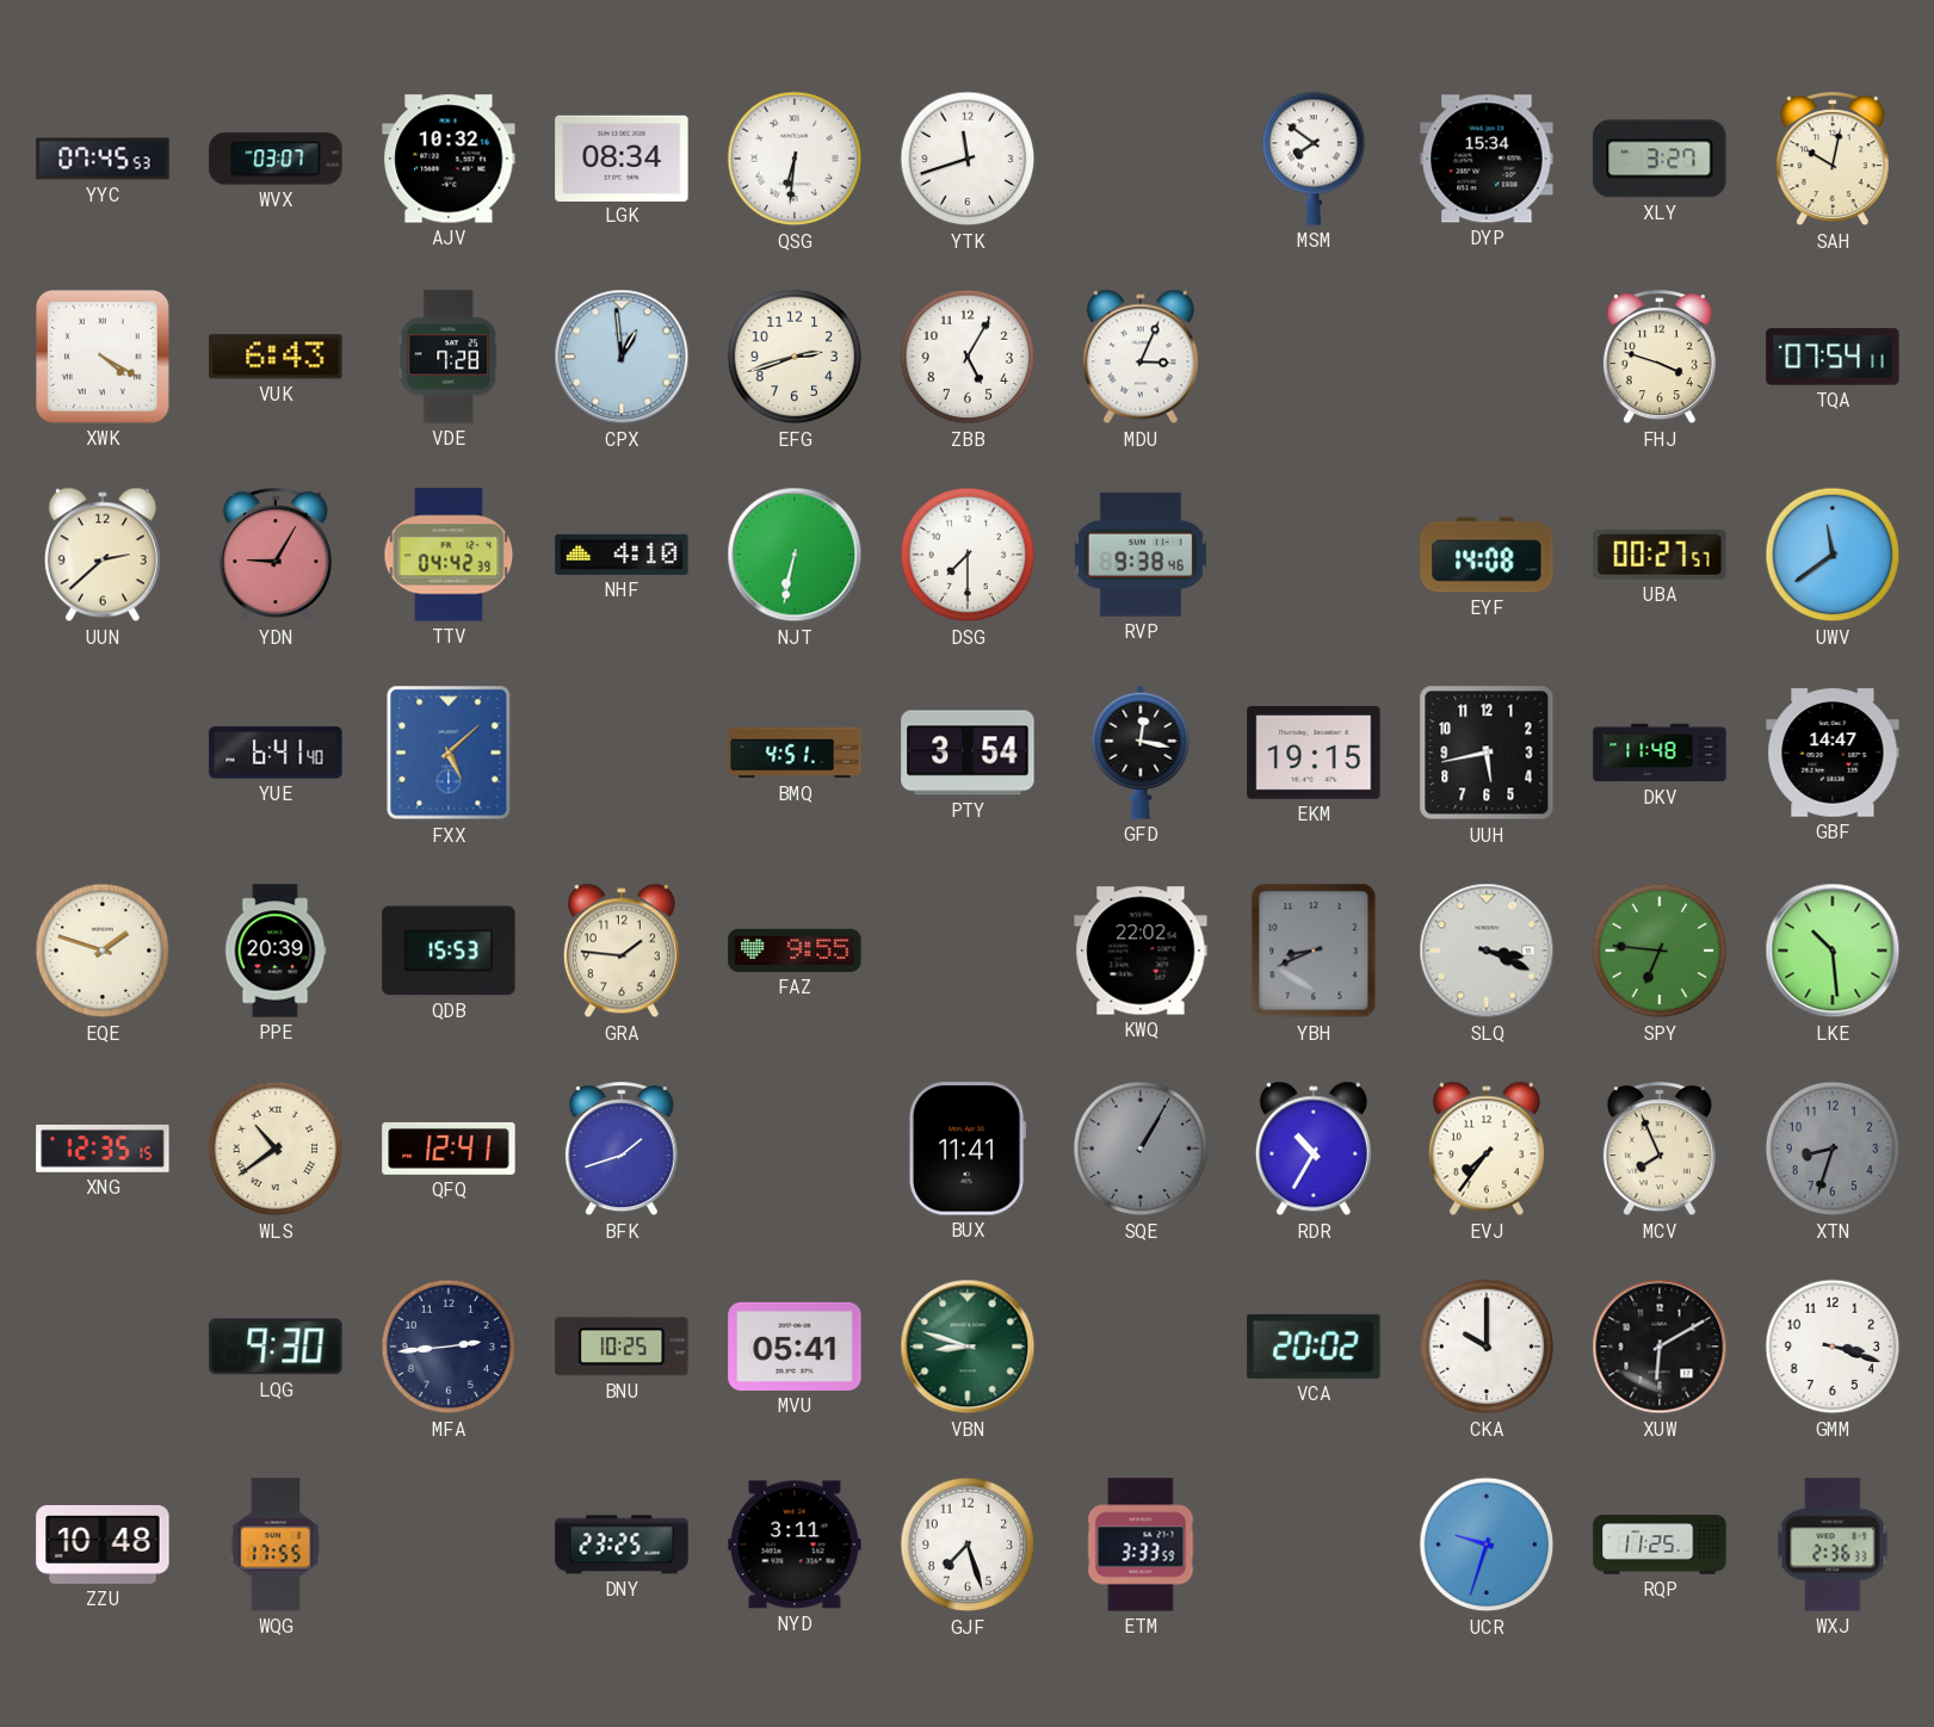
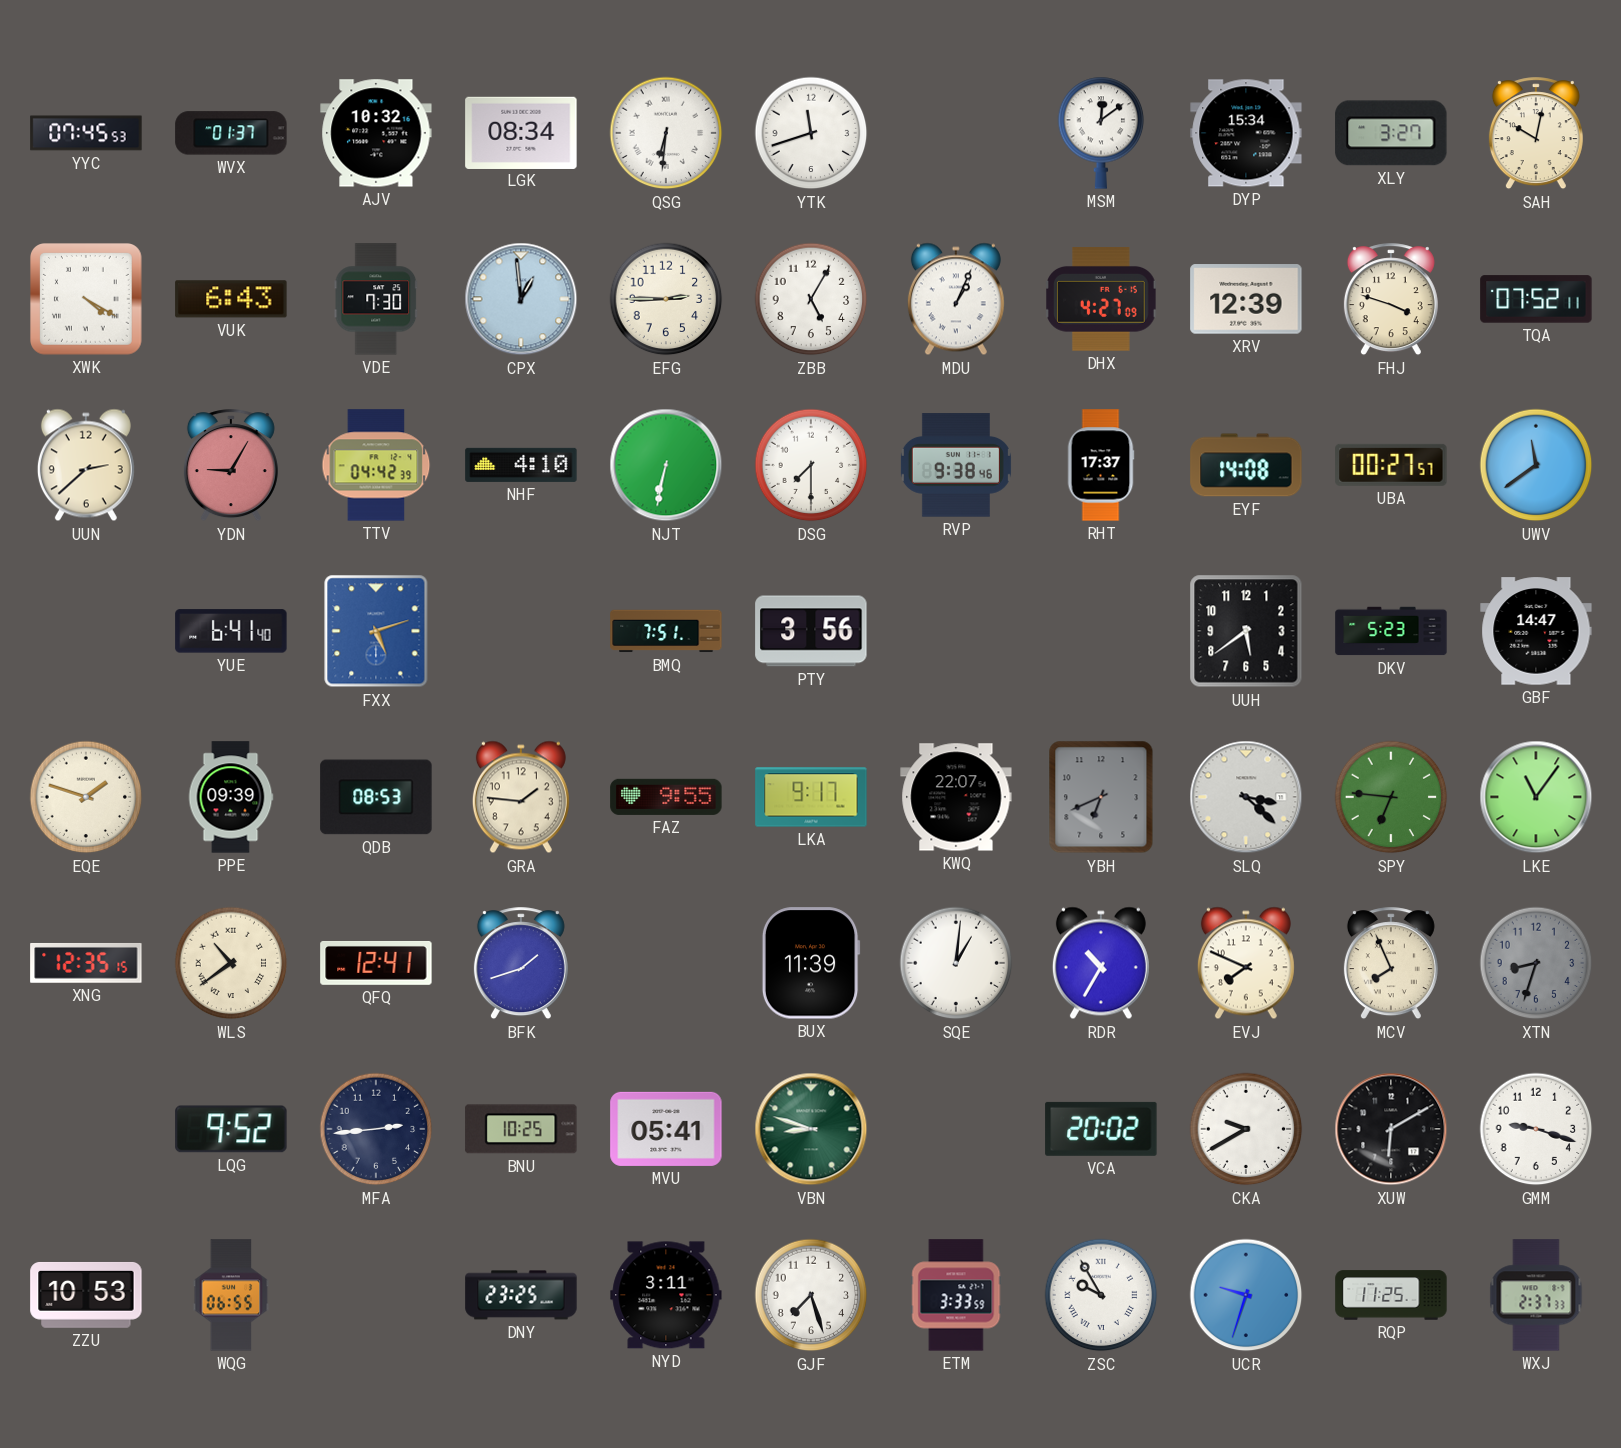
WVX: 03:07 -> 01:37
MSM: 7:51 -> 12:09
VDE: 7:28 -> 7:30
EFG: 2:42 -> 2:45
MDU: 3:04 -> 1:04
DHX: none -> 4:27
XRV: none -> 12:39
TQA: 07:54 -> 07:52
RHT: none -> 17:37
FXX: 5:08 -> 5:12
BMQ: 4:51 -> 7:51
PTY: 3:54 -> 3:56
GFD: 12:17 -> none
EKM: 19:15 -> none
UUH: 5:43 -> 5:39
DKV: 11:48 -> 5:23
PPE: 20:39 -> 09:39
QDB: 15:53 -> 08:53
LKA: none -> 9:17
KWQ: 22:02 -> 22:07
YBH: 8:41 -> 6:41
SLQ: 3:19 -> 3:22
LKE: 10:29 -> 11:06
BUX: 11:41 -> 11:39
SQE: 1:05 -> 1:01
SQE dial: grey -> white
EVJ: 7:36 -> 7:49
LQG: 9:30 -> 9:52
CKA: 10:00 -> 9:40
GMM: 3:18 -> 9:18
ZZU: 10:48 -> 10:53
WQG: 17:55 -> 06:55
ZSC: none -> 9:55
WXJ: 2:36 -> 2:37
